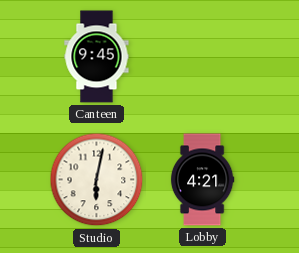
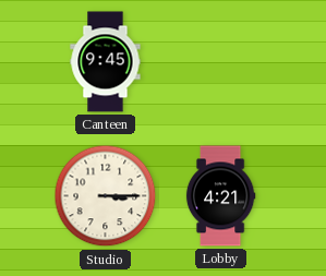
Studio: 6:02 -> 3:15
